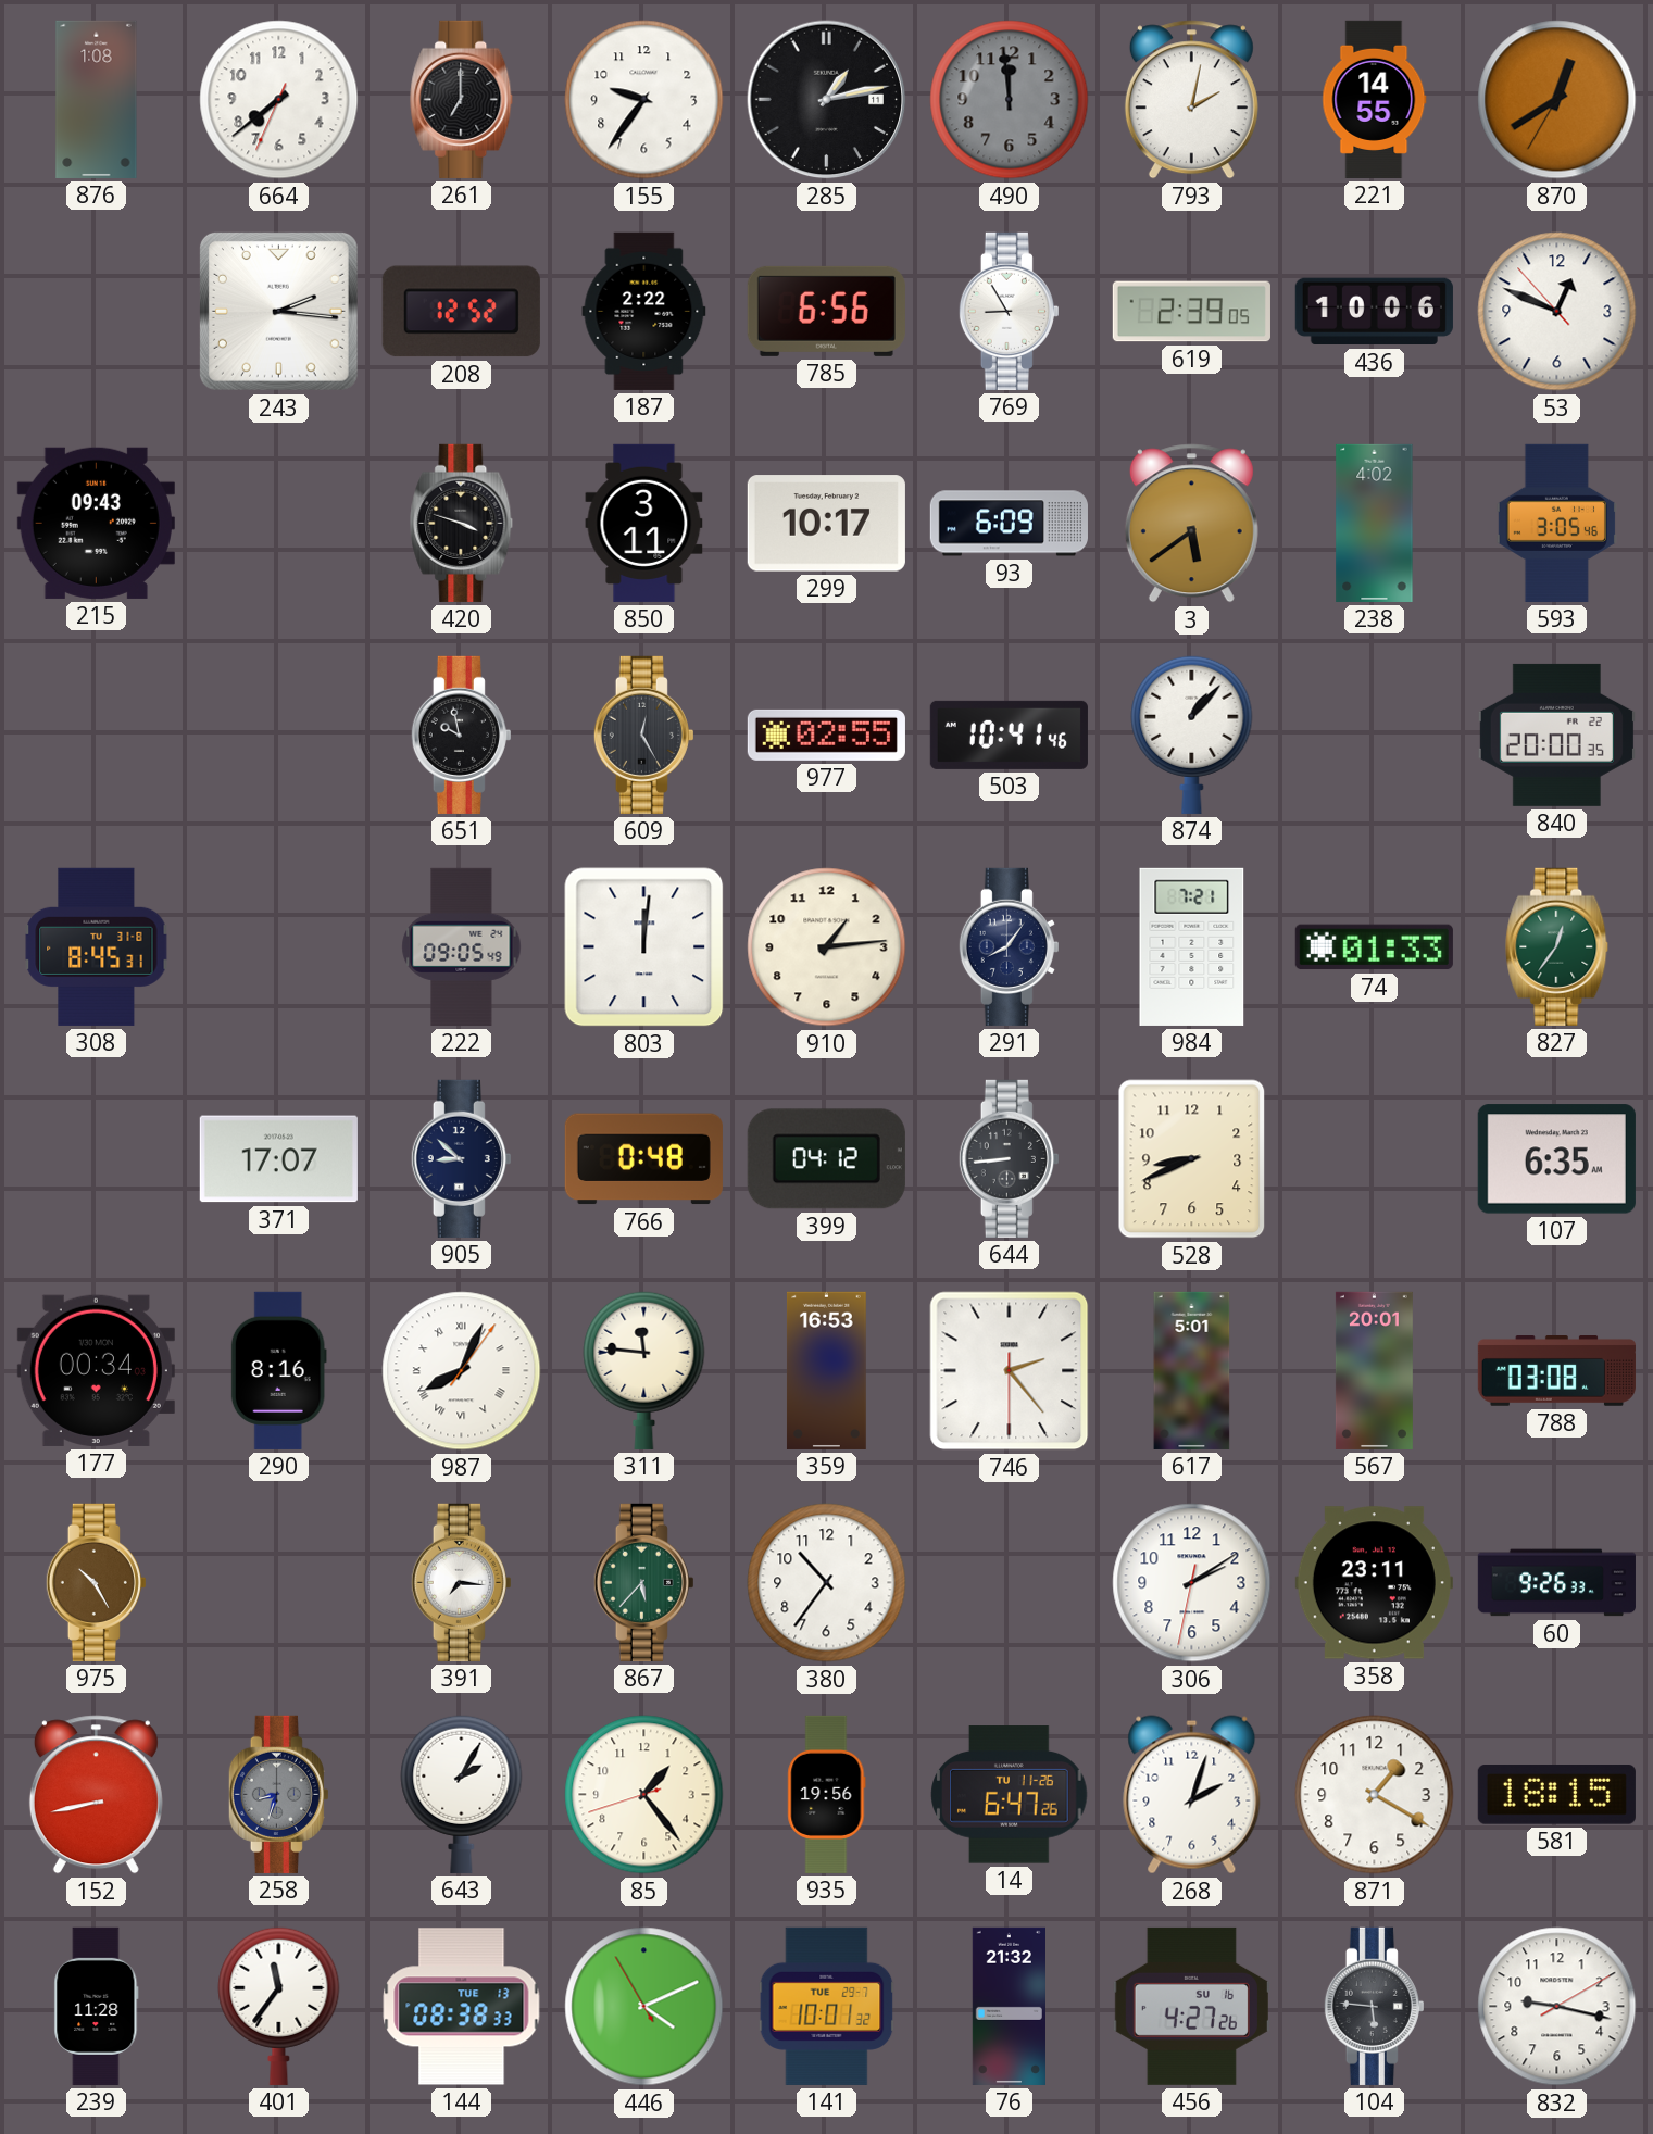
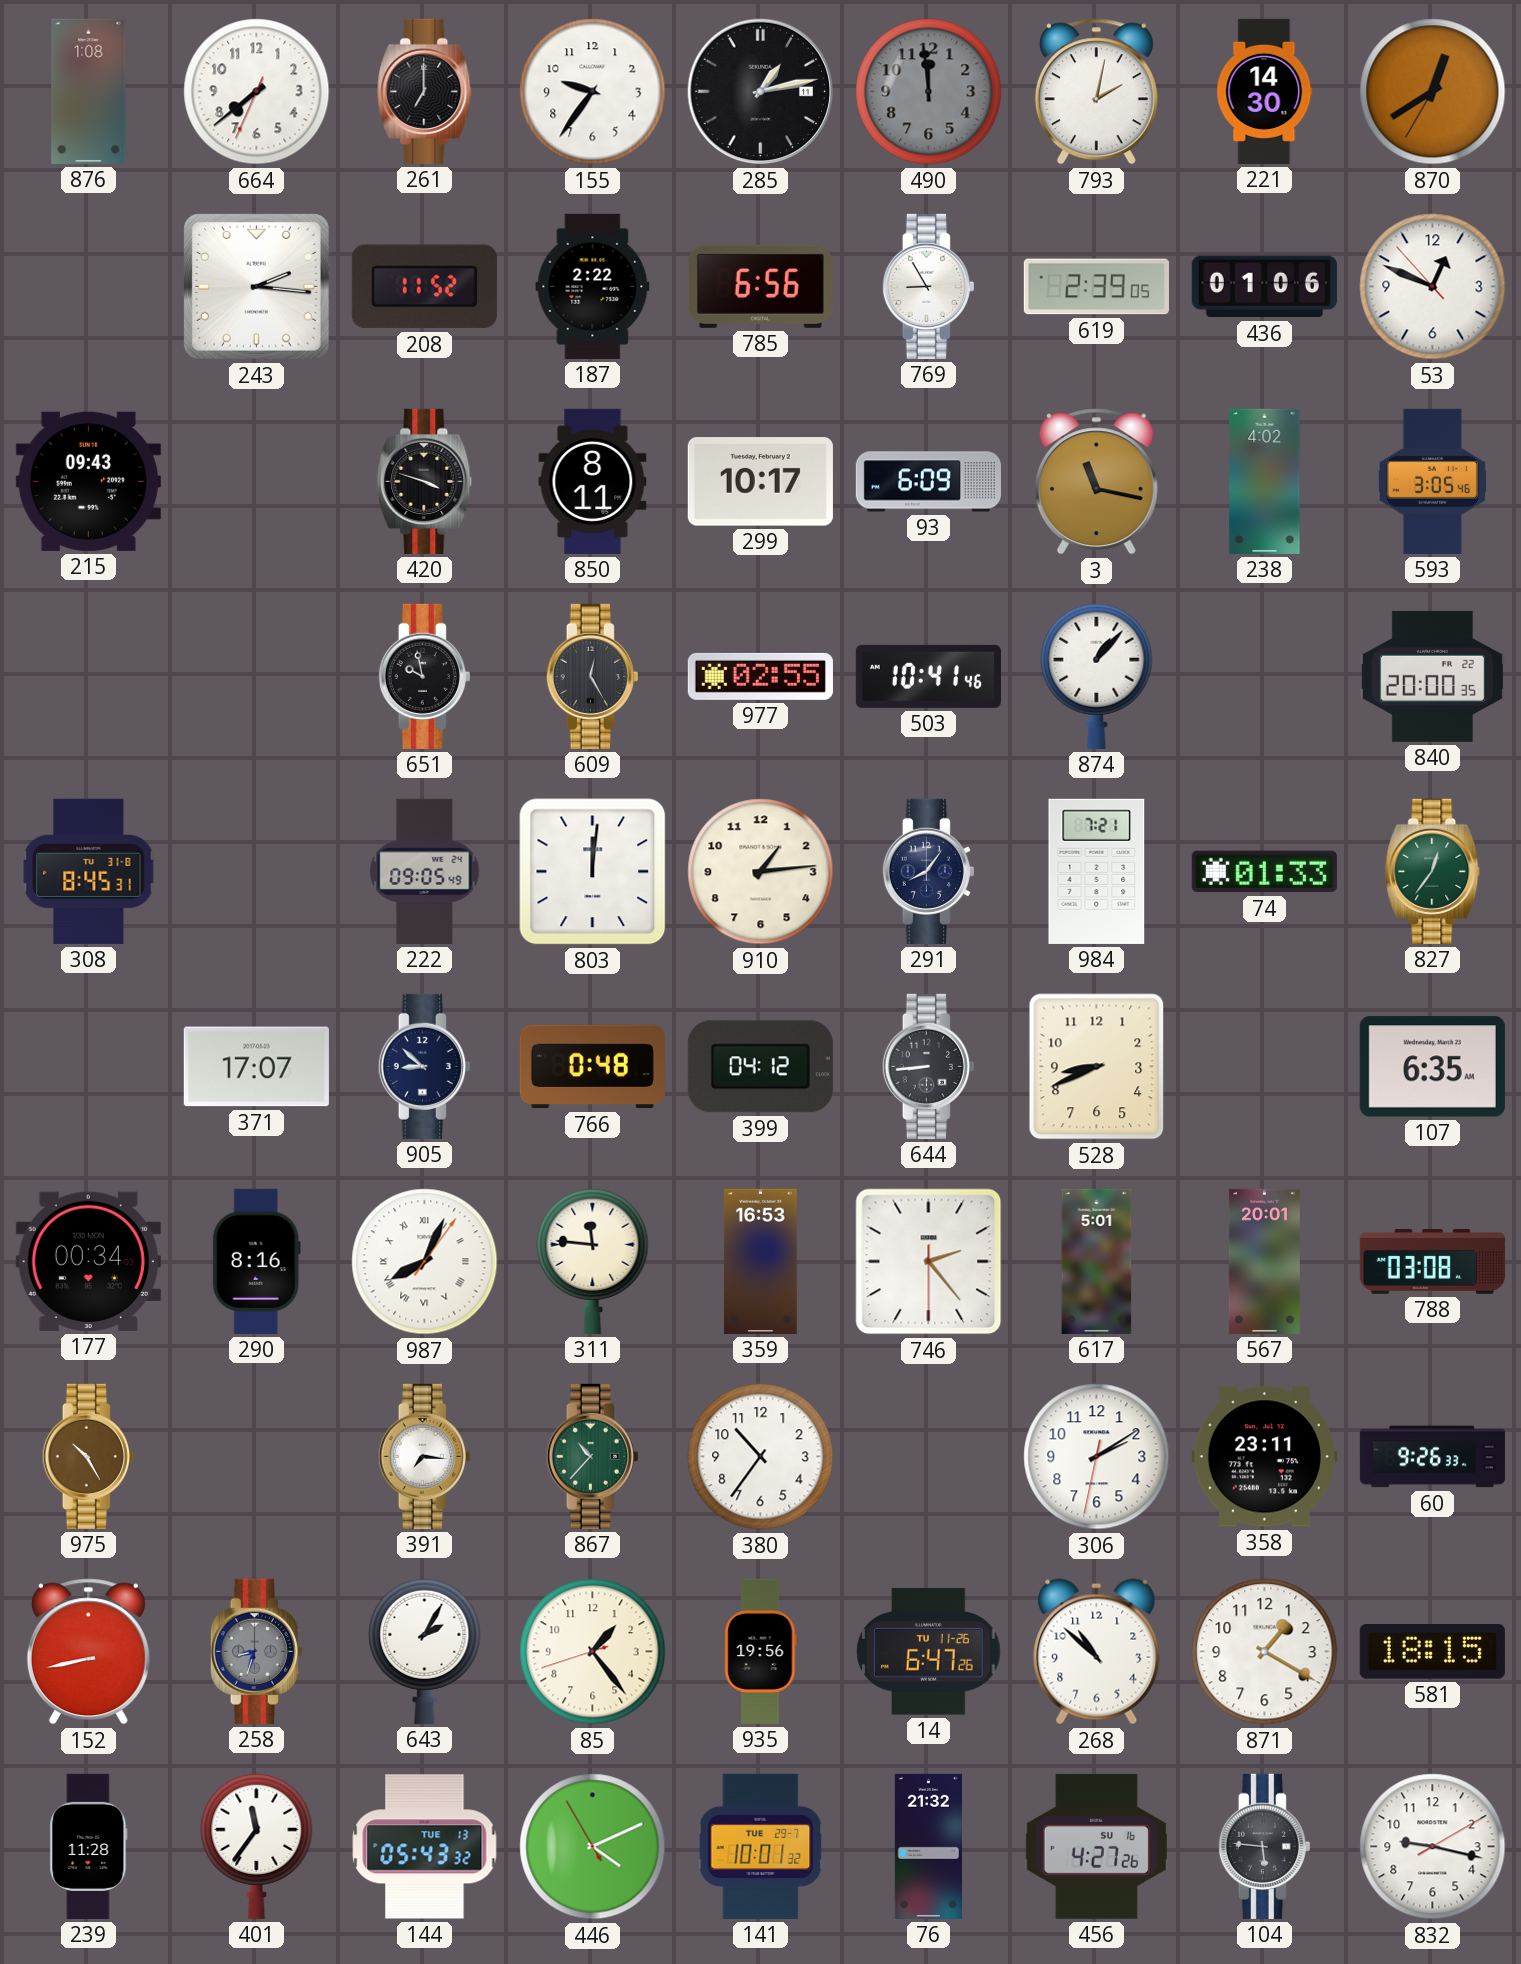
221: 14:55 -> 14:30
208: 12:52 -> 11:52
436: 10:06 -> 01:06
850: 3:11 -> 8:11
3: 5:39 -> 11:17
867: 5:37 -> 10:37
268: 2:03 -> 10:52
144: 08:38 -> 05:43
